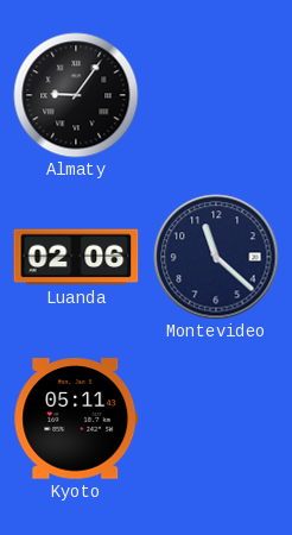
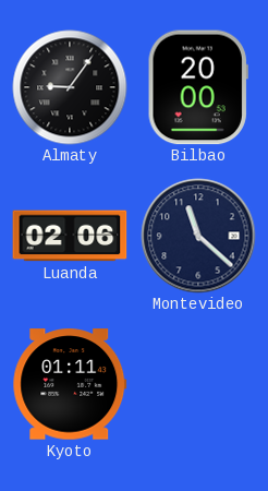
Bilbao: none -> 20:00
Kyoto: 05:11 -> 01:11
